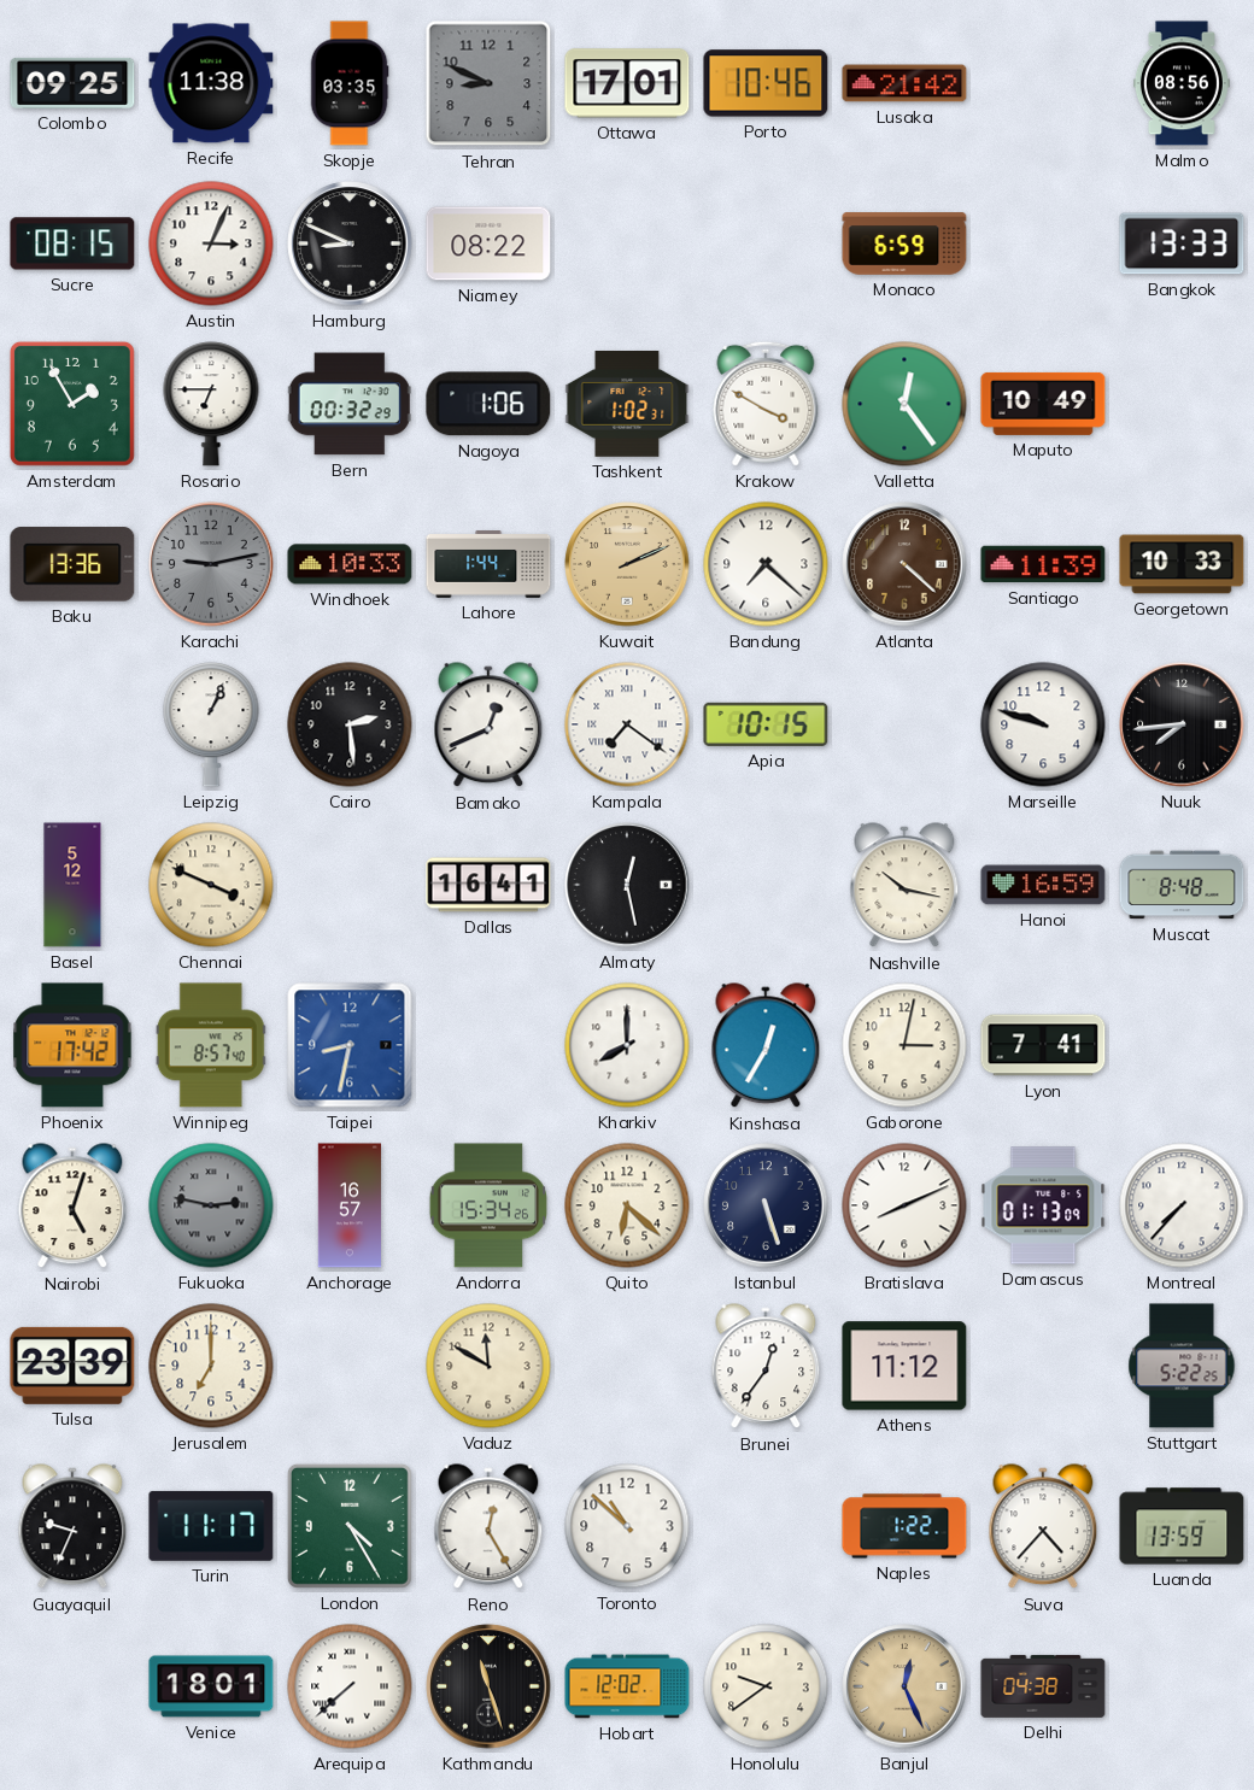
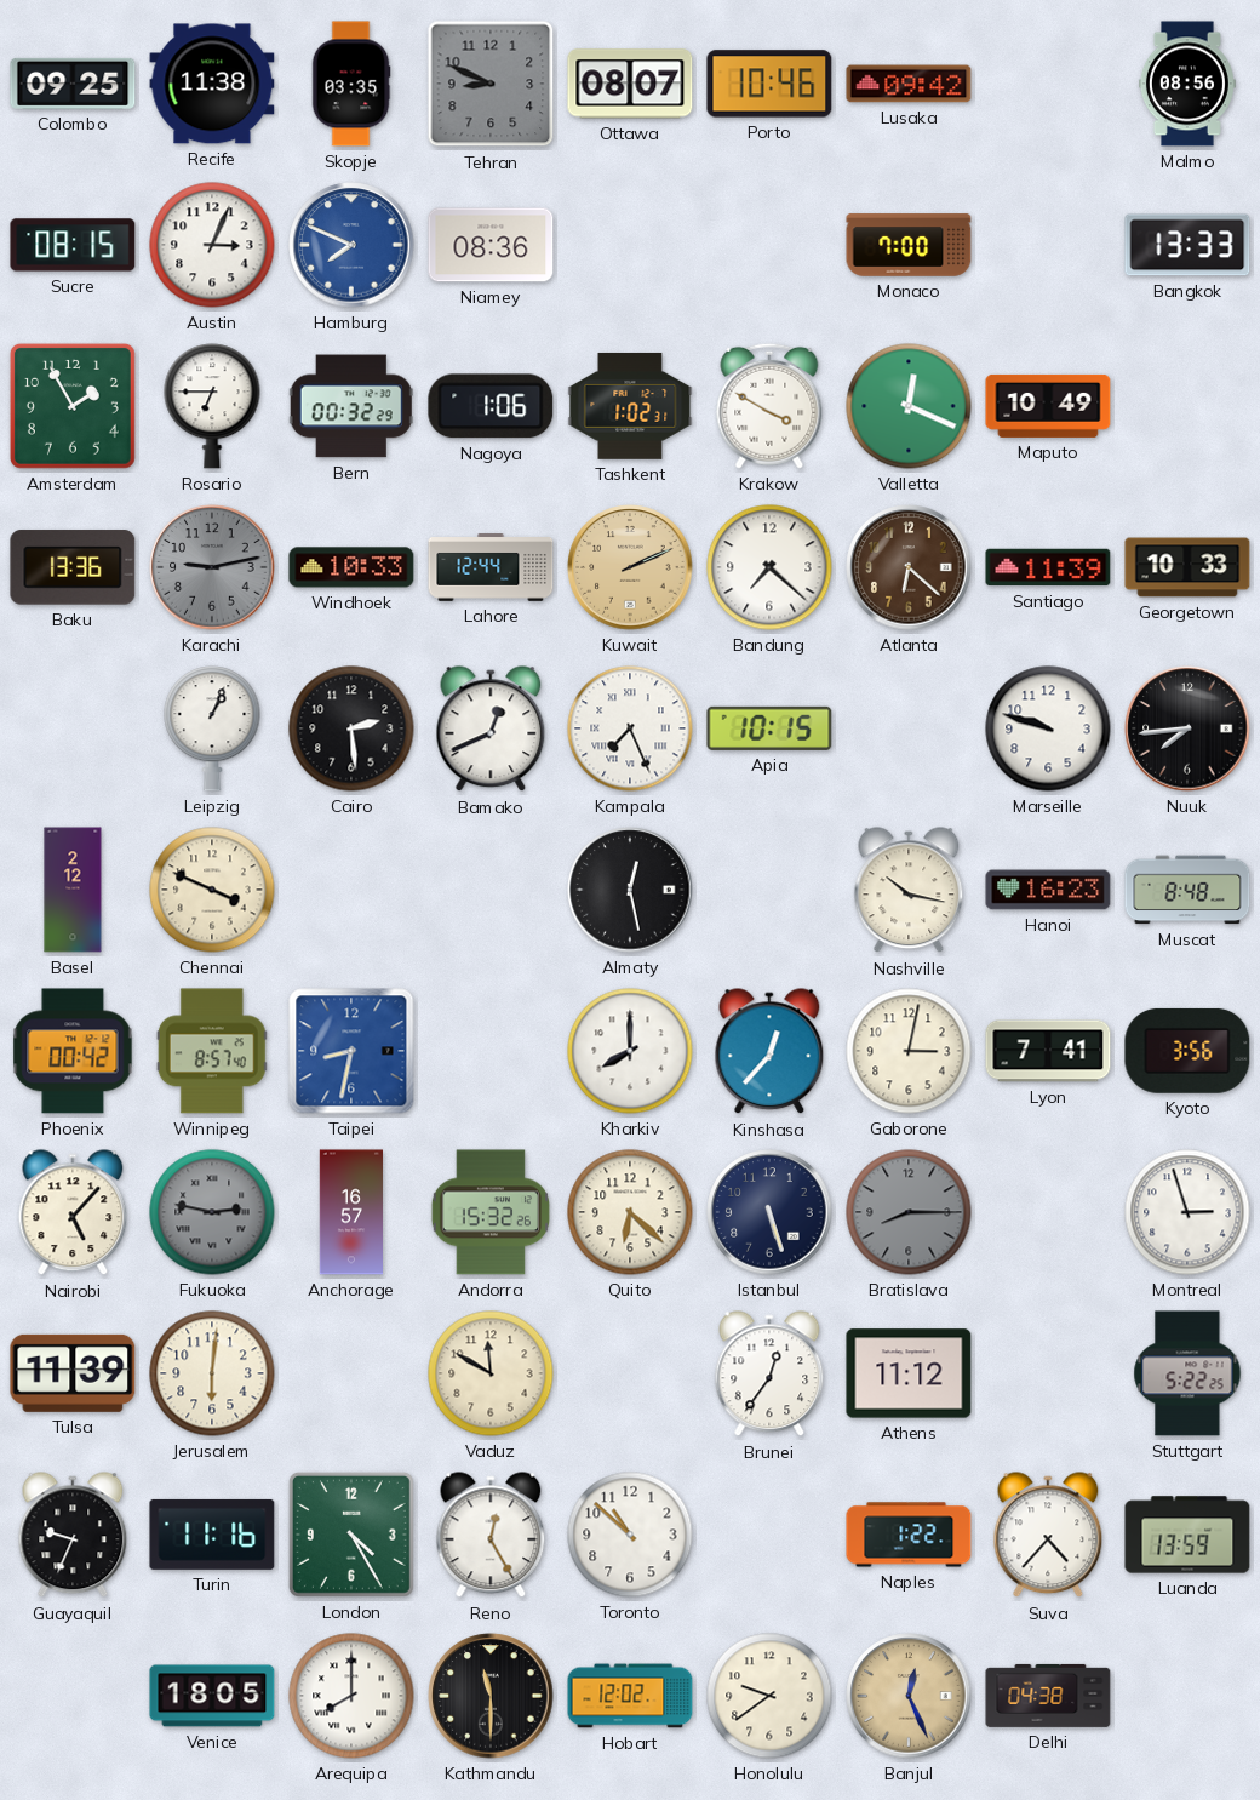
Ottawa: 17:01 -> 08:07
Lusaka: 21:42 -> 09:42
Hamburg: 8:49 -> 7:49
Hamburg dial: black -> blue
Niamey: 08:22 -> 08:36
Monaco: 6:59 -> 7:00
Valletta: 12:24 -> 12:19
Lahore: 1:44 -> 12:44
Atlanta: 4:22 -> 6:22
Kampala: 7:21 -> 7:26
Basel: 5:12 -> 2:12
Dallas: 16:41 -> none
Hanoi: 16:59 -> 16:23
Phoenix: 17:42 -> 00:42
Kinshasa: 12:35 -> 12:37
Kyoto: none -> 3:56
Nairobi: 5:03 -> 5:07
Andorra: 15:34 -> 15:32
Bratislava: 8:11 -> 8:15
Bratislava dial: white -> grey
Damascus: 01:13 -> none
Montreal: 7:37 -> 2:57
Tulsa: 23:39 -> 11:39
Jerusalem: 7:00 -> 6:01
Turin: 11:17 -> 11:16
Venice: 18:01 -> 18:05
Arequipa: 7:38 -> 8:00
Kathmandu: 11:27 -> 11:30
